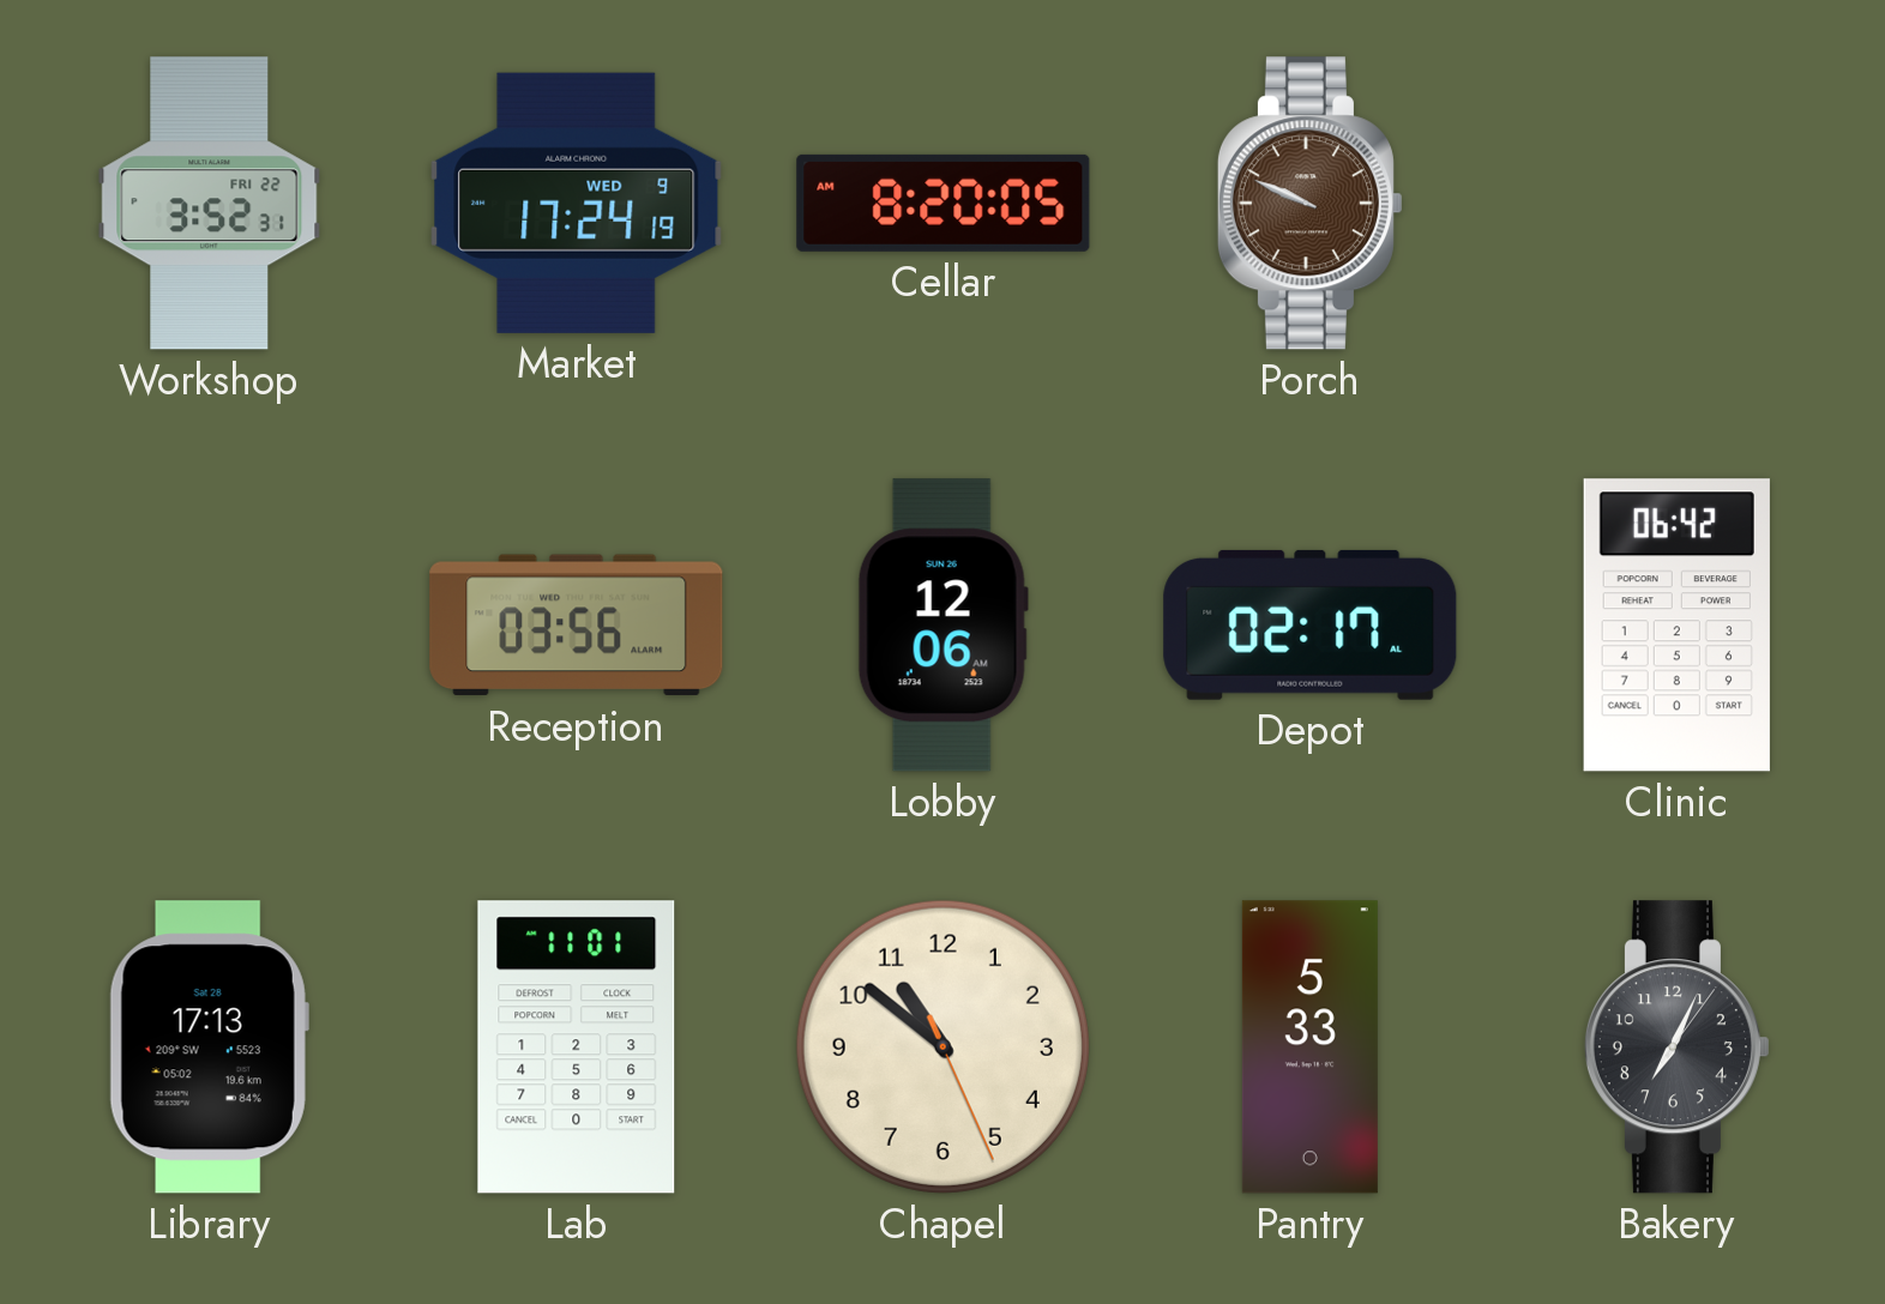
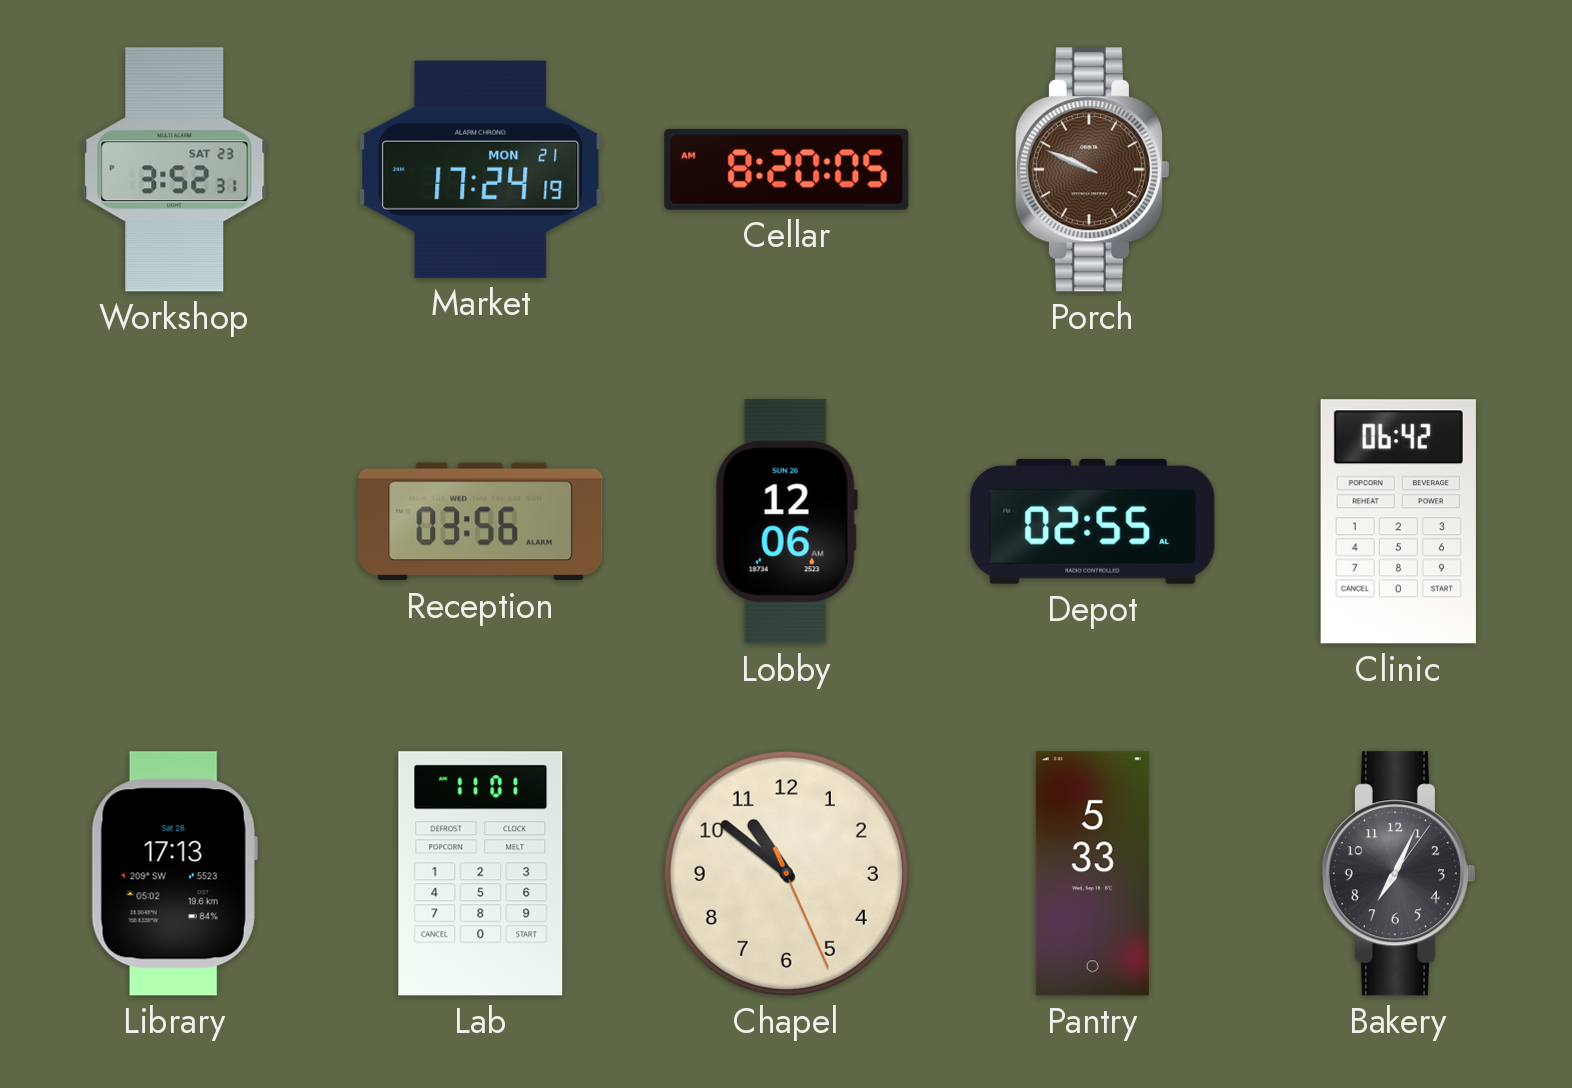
Workshop date: FRI 22 -> SAT 23
Market date: WED 9 -> MON 21
Depot: 02:17 -> 02:55
